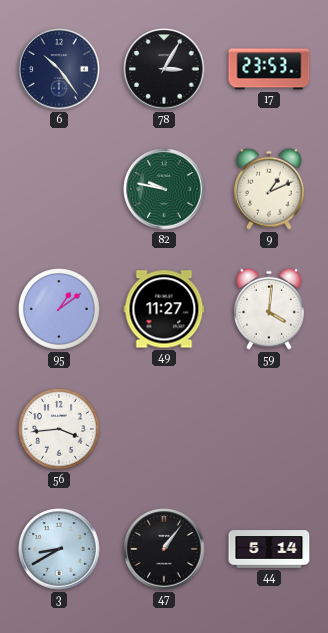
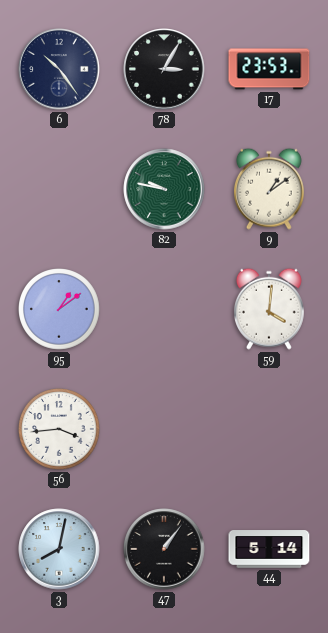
9: 1:11 -> 1:09
49: 11:27 -> none
3: 8:40 -> 8:02
